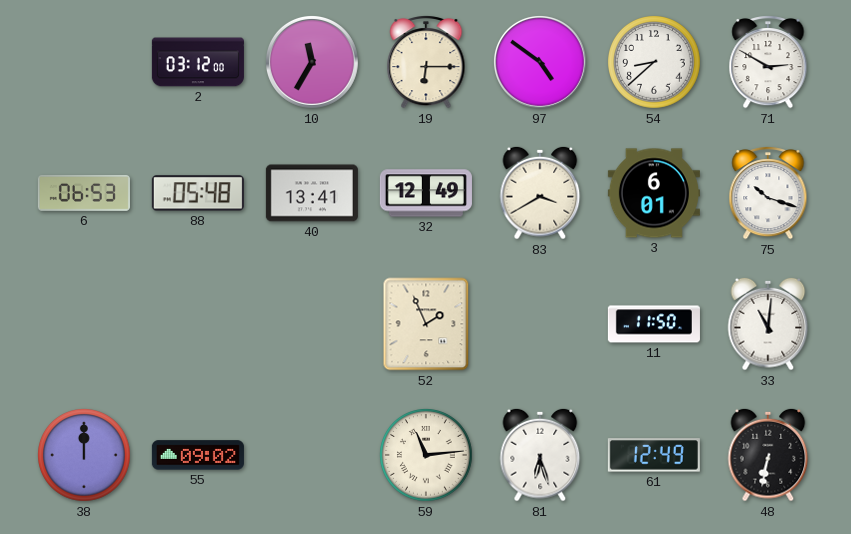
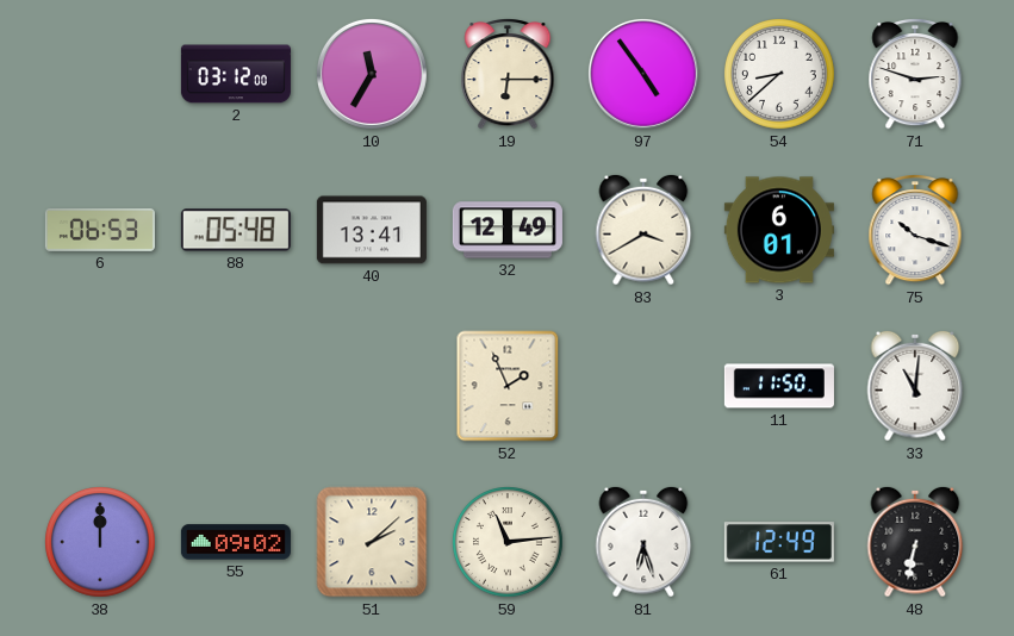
97: 4:51 -> 4:54
71: 2:50 -> 2:48
51: none -> 2:08
